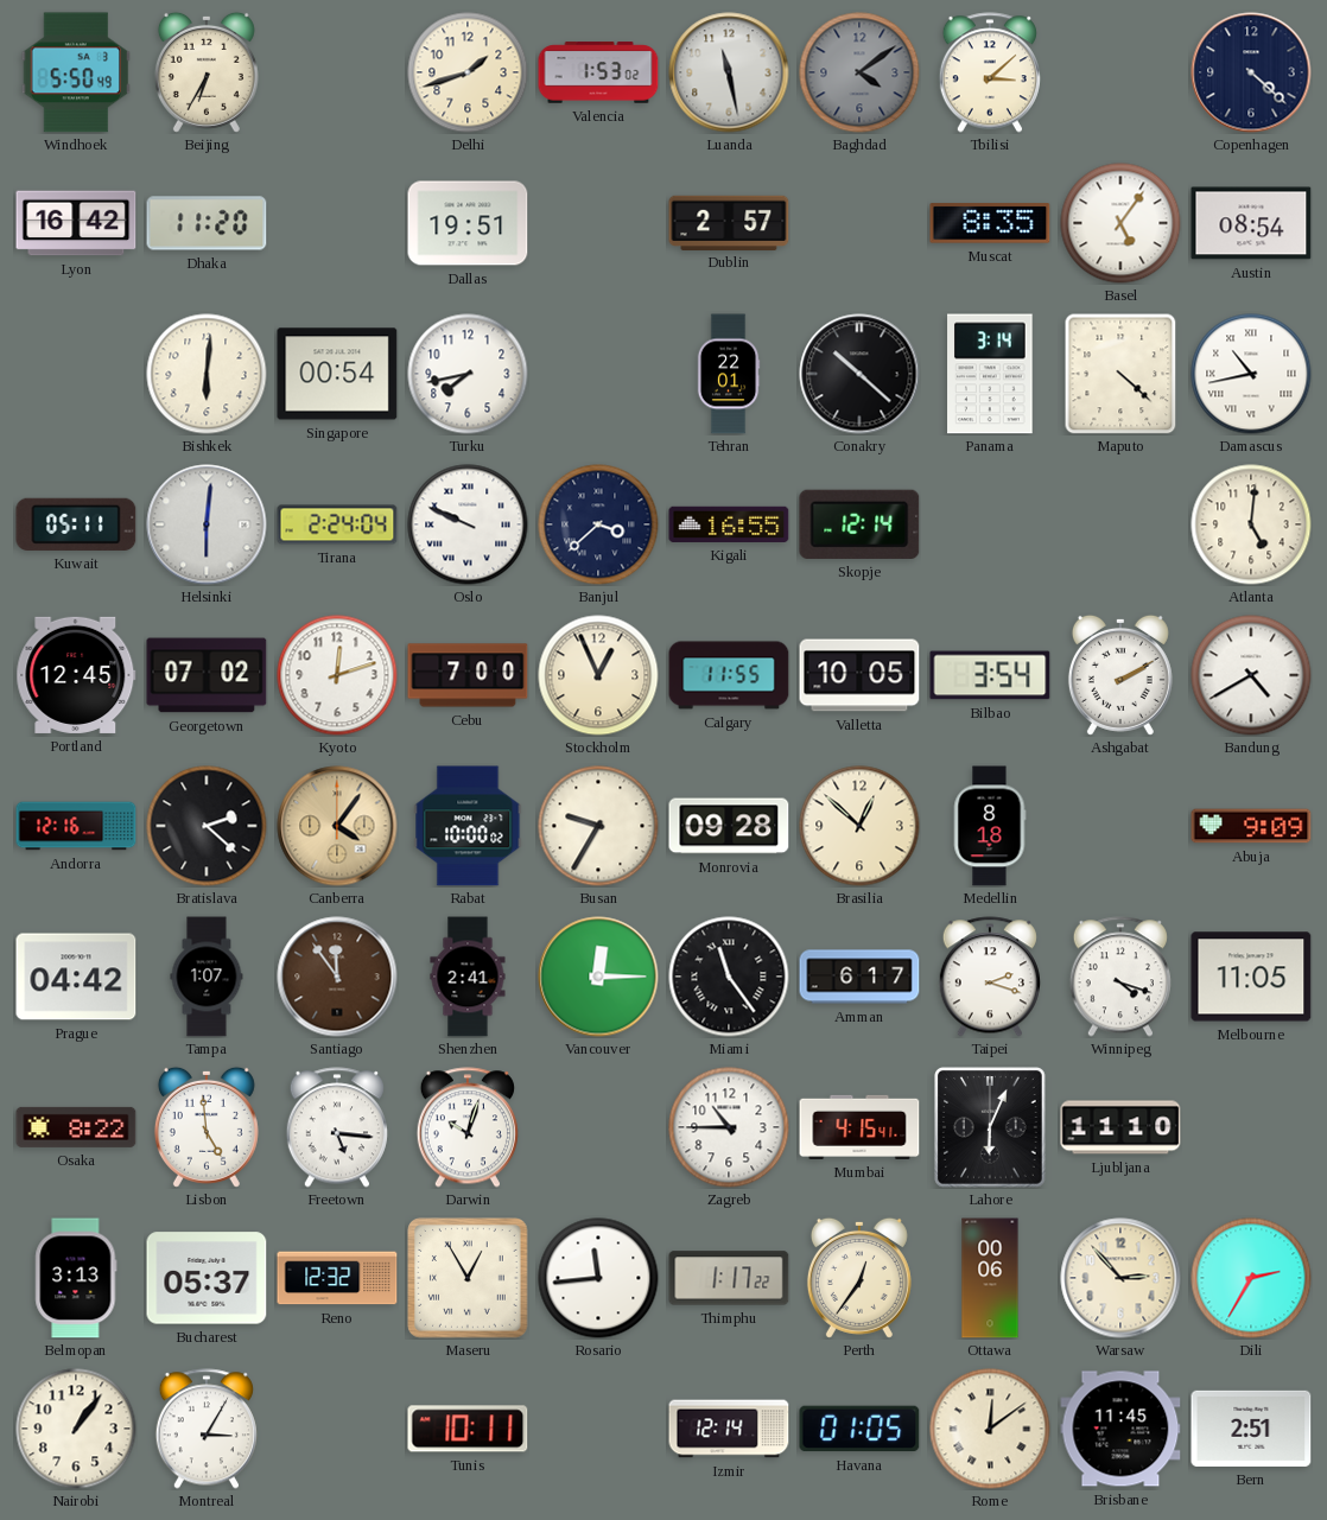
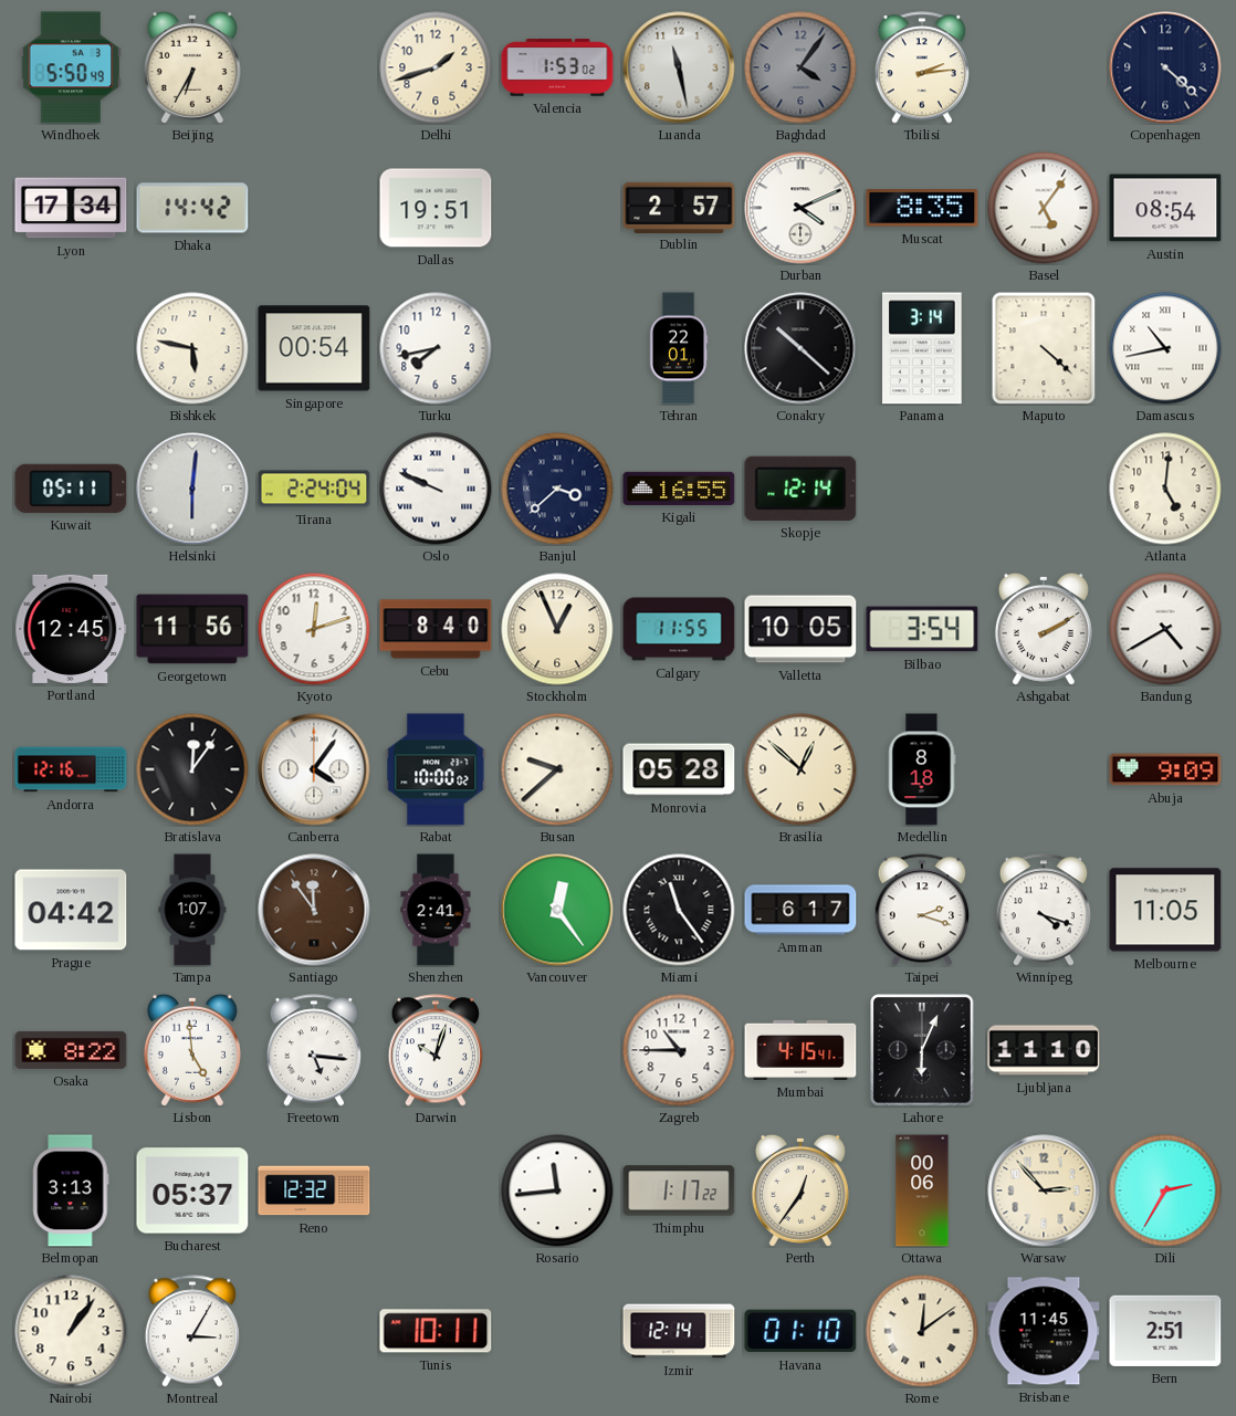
Baghdad: 4:09 -> 4:06
Tbilisi: 3:08 -> 2:14
Lyon: 16:42 -> 17:34
Dhaka: 11:20 -> 14:42
Durban: none -> 4:11
Bishkek: 6:01 -> 5:47
Georgetown: 07:02 -> 11:56
Cebu: 7:00 -> 8:40
Bratislava: 2:22 -> 12:06
Canberra dial: champagne -> white
Busan: 9:35 -> 9:38
Monrovia: 09:28 -> 05:28
Vancouver: 12:15 -> 12:24
Maseru: 12:55 -> none
Havana: 01:05 -> 01:10
